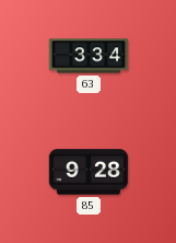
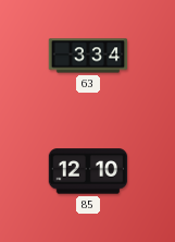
85: 9:28 -> 12:10
